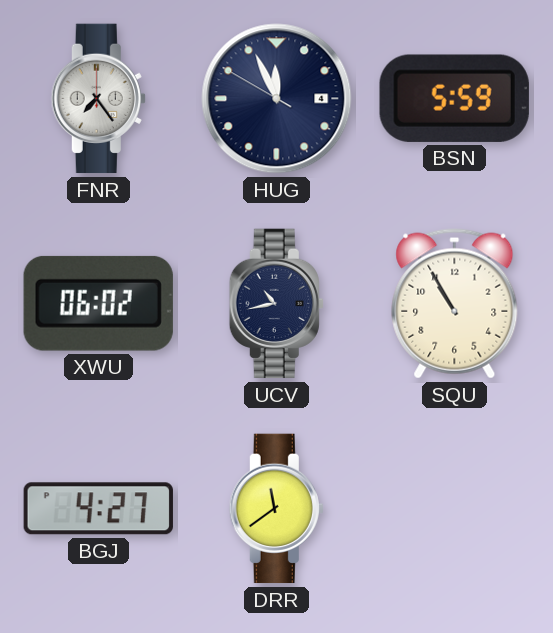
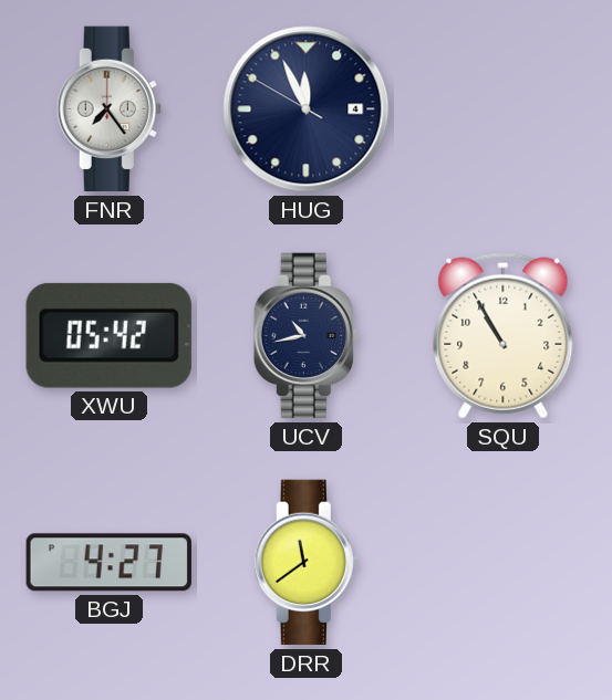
BSN: 5:59 -> none
XWU: 06:02 -> 05:42
